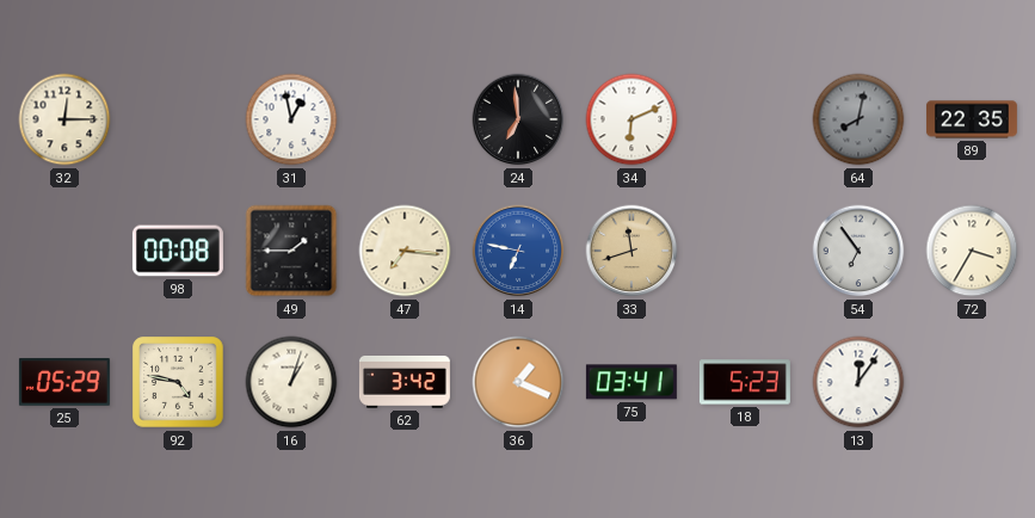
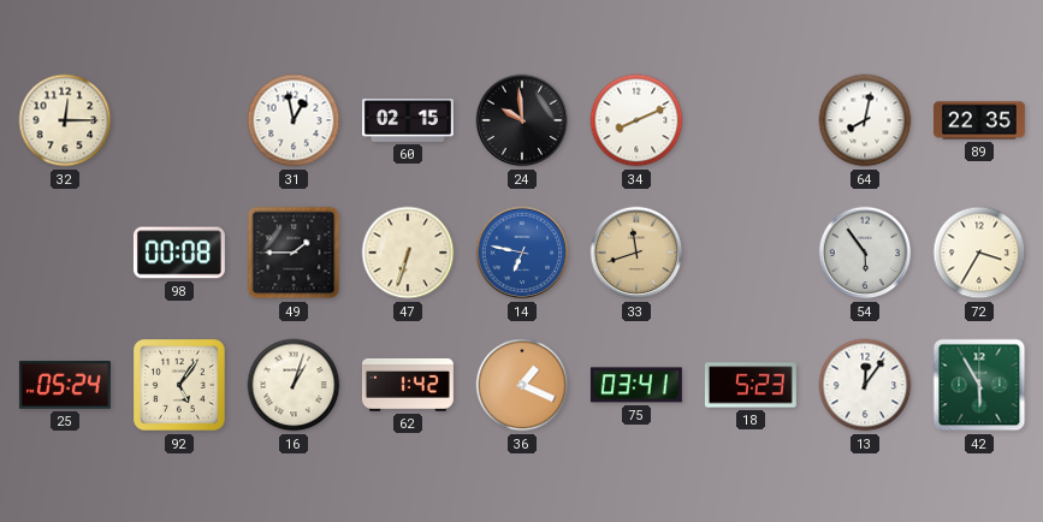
60: none -> 02:15
24: 6:59 -> 9:59
34: 6:11 -> 8:11
64 dial: grey -> white
47: 7:16 -> 6:33
54: 6:54 -> 5:54
25: 05:29 -> 05:24
92: 4:47 -> 5:06
62: 3:42 -> 1:42
42: none -> 5:55
